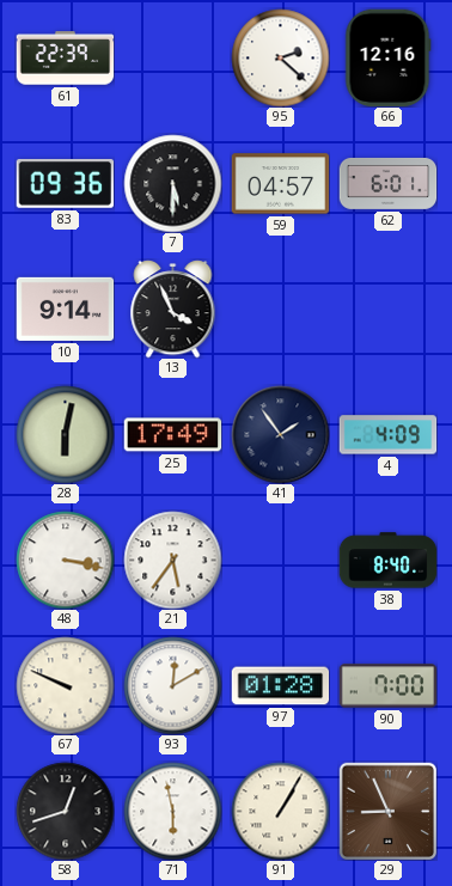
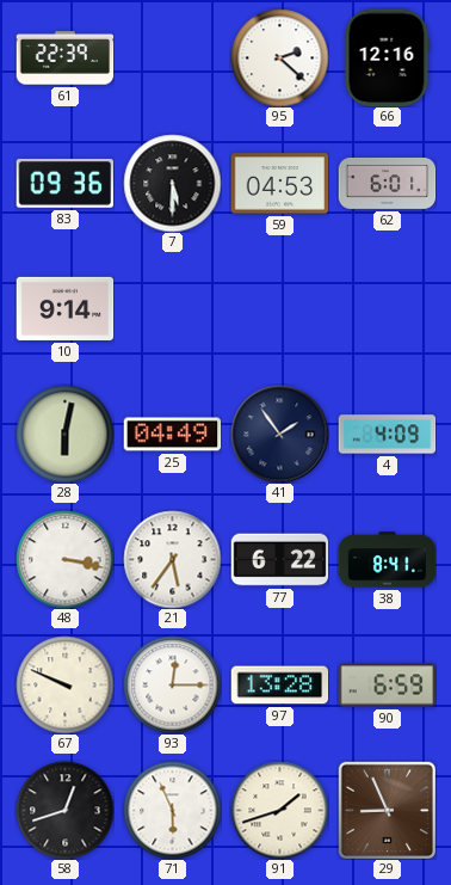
59: 04:57 -> 04:53
13: 3:56 -> none
25: 17:49 -> 04:49
77: none -> 6:22
38: 8:40 -> 8:41
93: 12:10 -> 12:15
97: 01:28 -> 13:28
90: 7:00 -> 6:59
71: 5:58 -> 5:56
91: 1:05 -> 1:42
